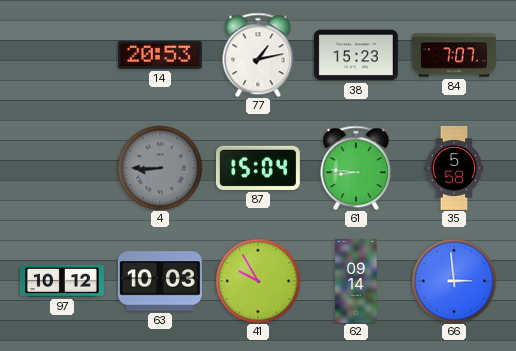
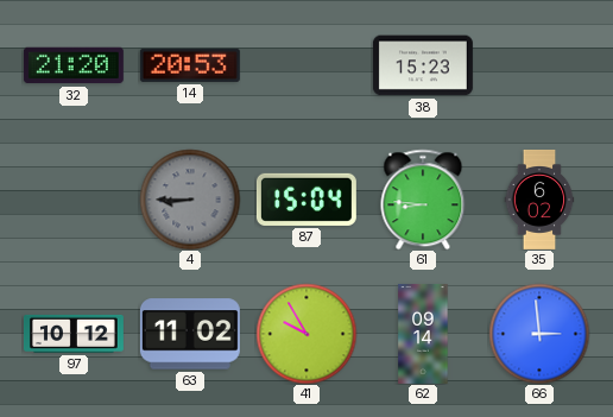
32: none -> 21:20
77: 1:13 -> none
84: 7:07 -> none
35: 5:58 -> 6:02
63: 10:03 -> 11:02
